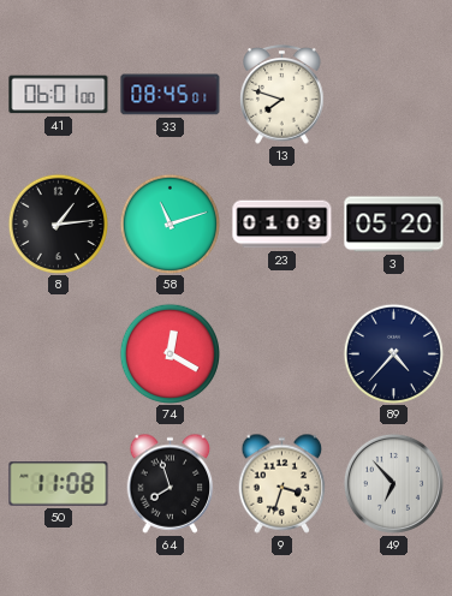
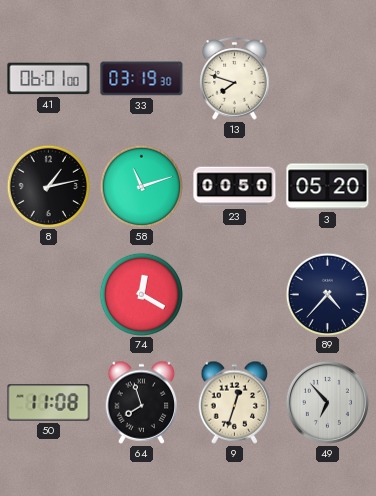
33: 08:45 -> 03:19
8: 1:14 -> 1:13
23: 01:09 -> 00:50
9: 3:33 -> 12:33
